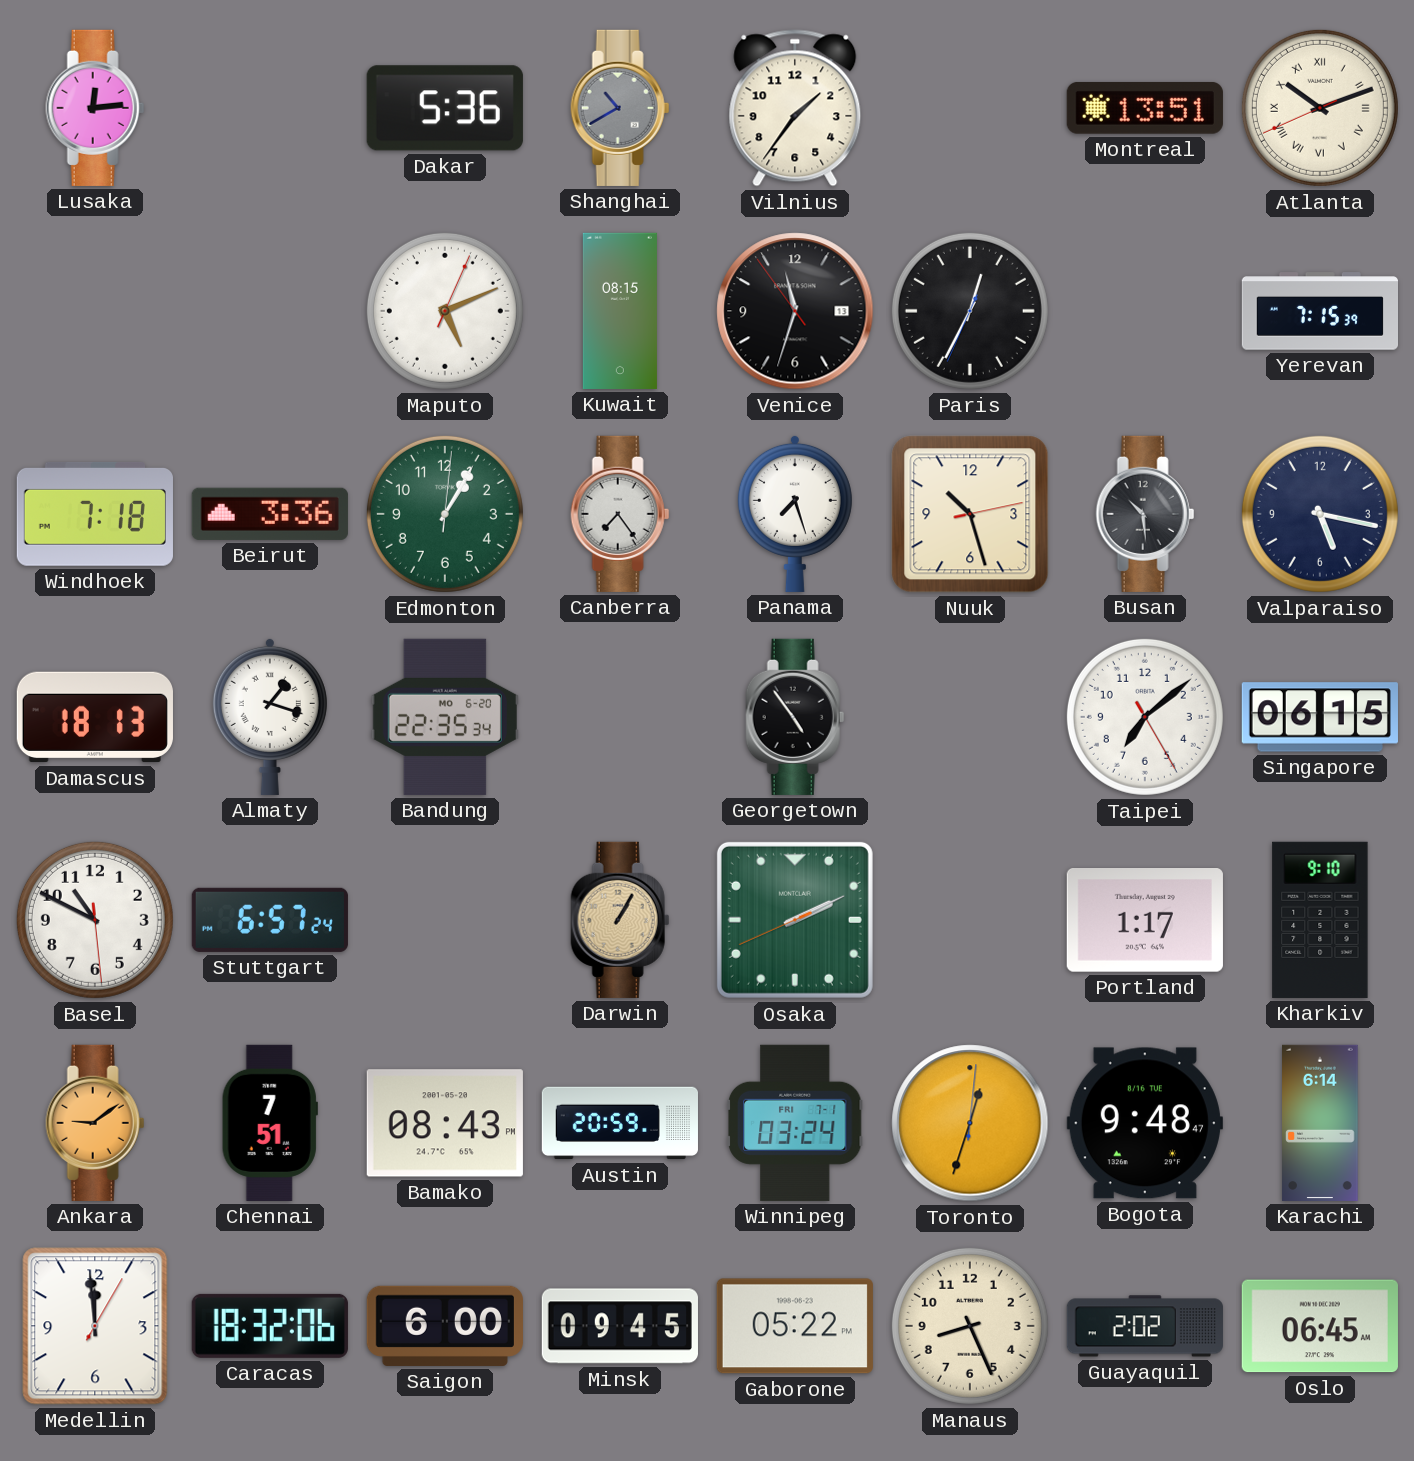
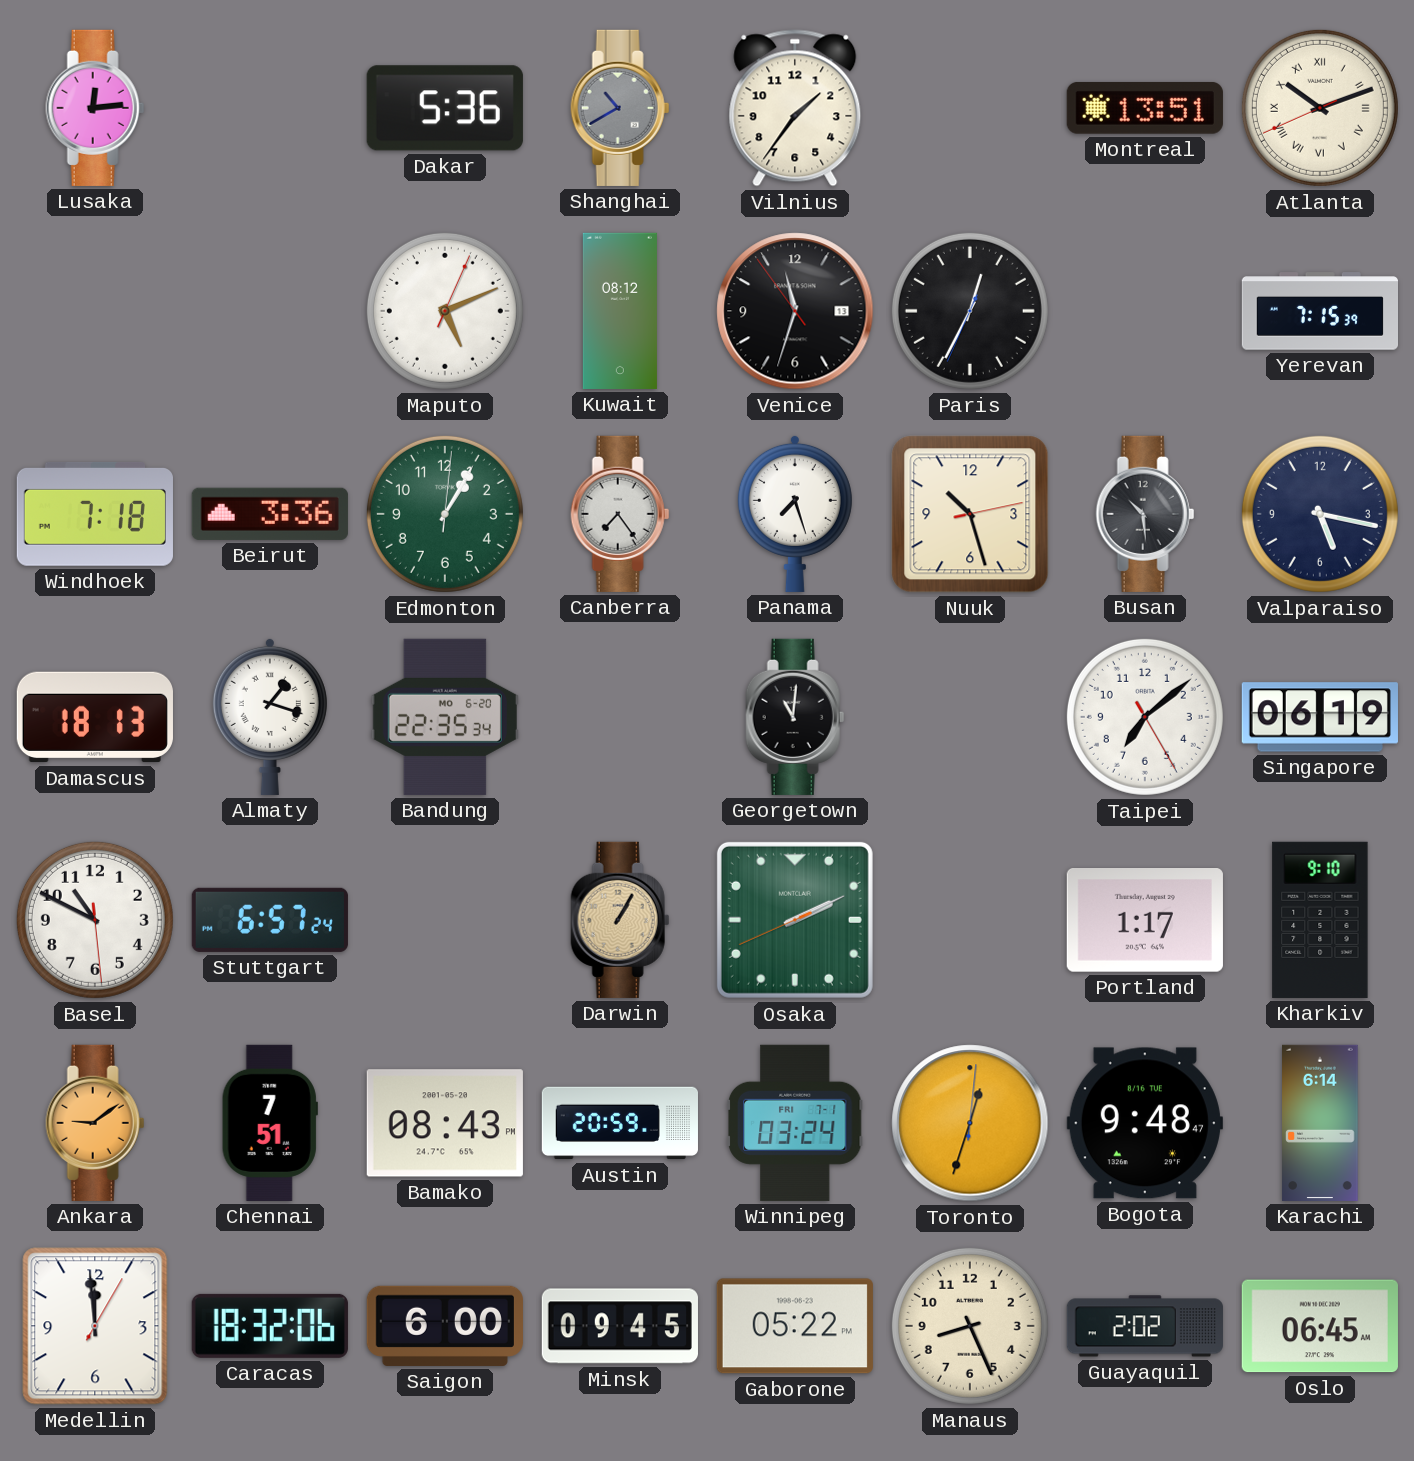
Kuwait: 08:15 -> 08:12
Georgetown: 4:54 -> 11:01
Singapore: 06:15 -> 06:19
